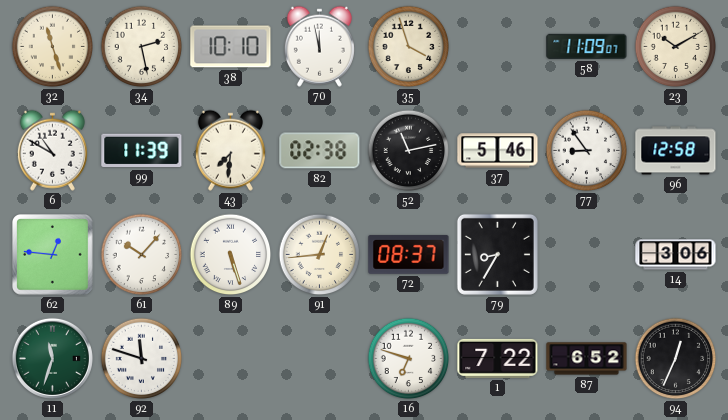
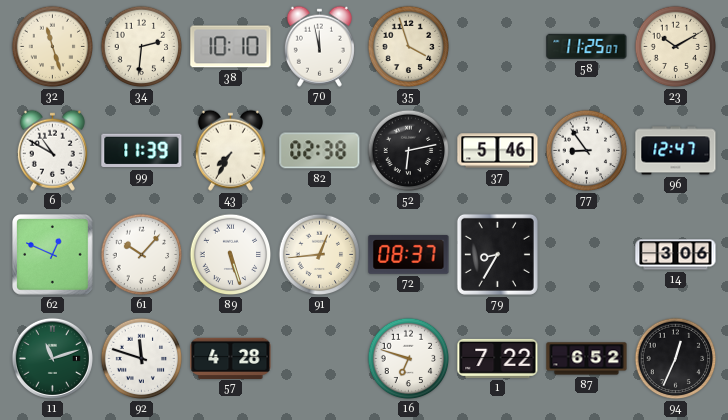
34: 2:28 -> 2:31
58: 11:09 -> 11:25
43: 7:31 -> 7:35
52: 11:13 -> 6:13
96: 12:58 -> 12:47
62: 12:46 -> 12:49
11: 11:33 -> 11:12
57: none -> 4:28
